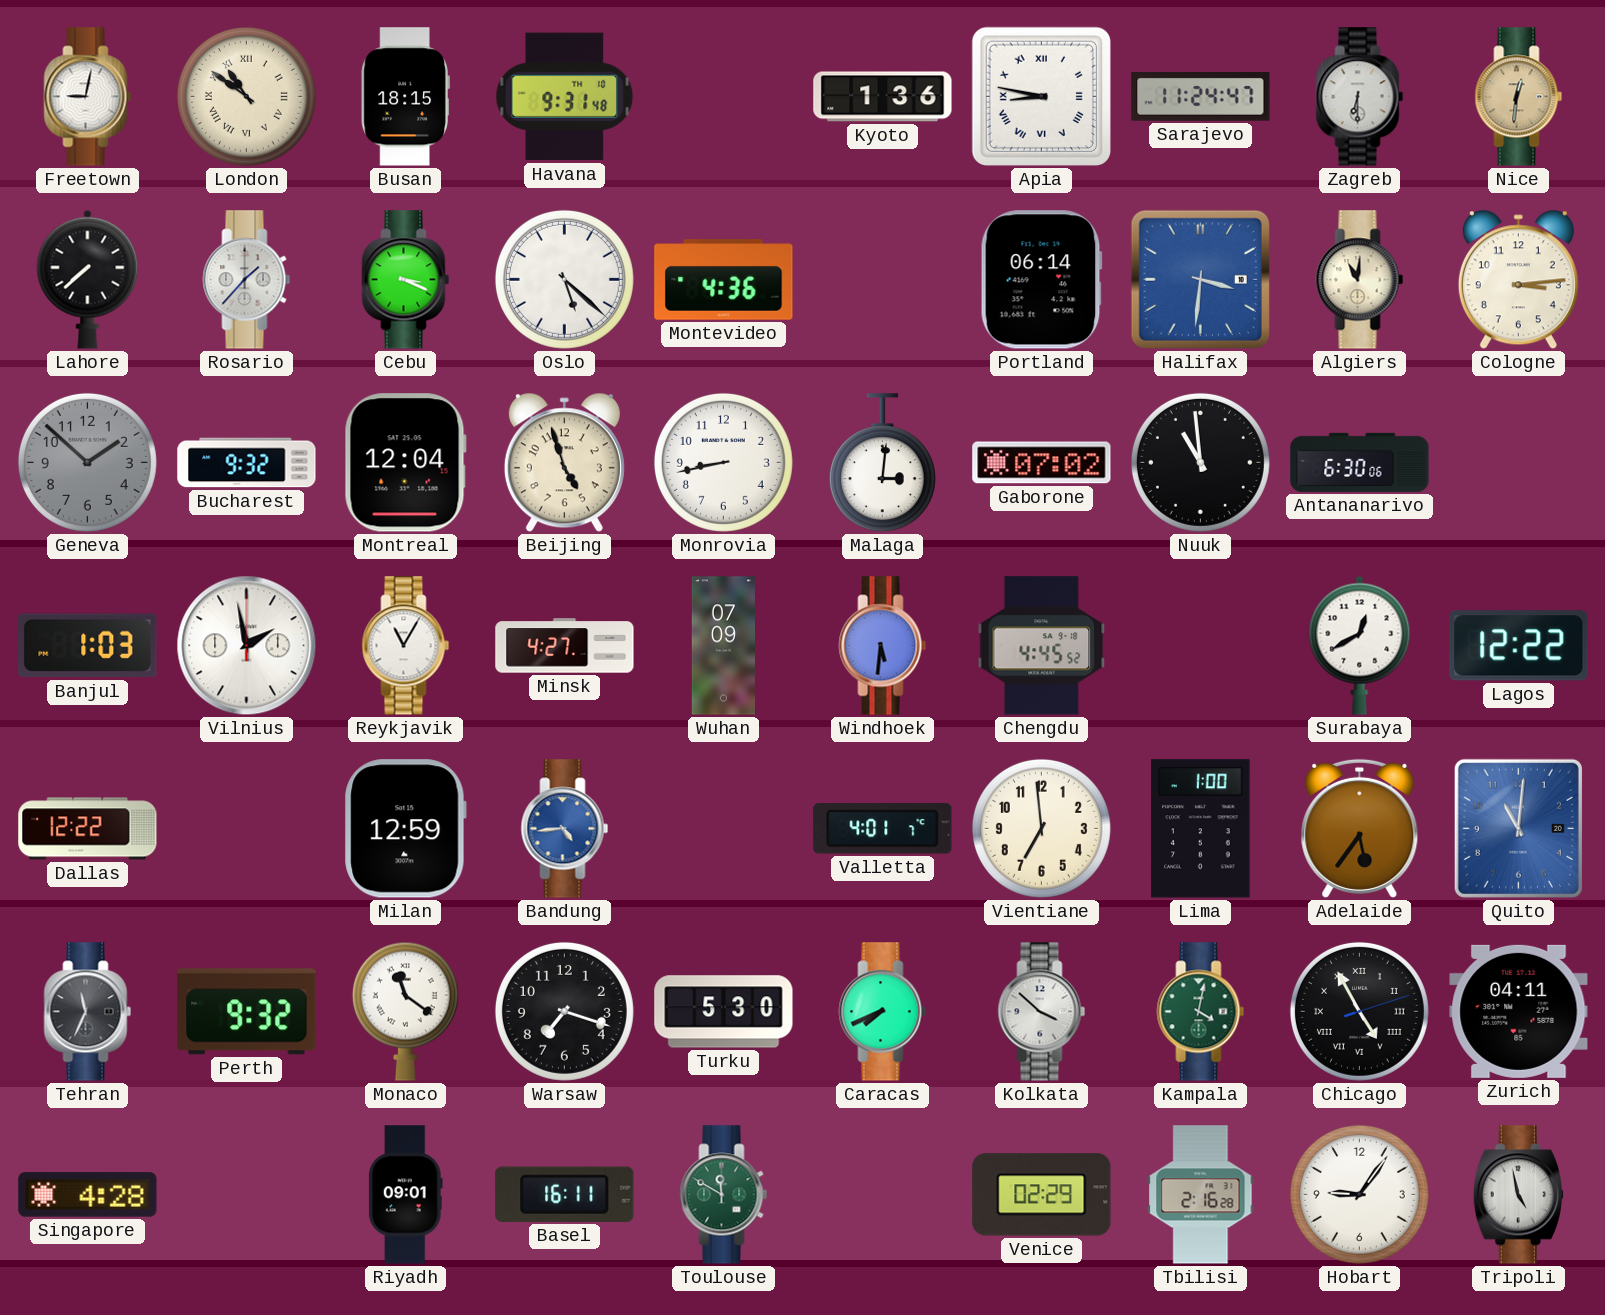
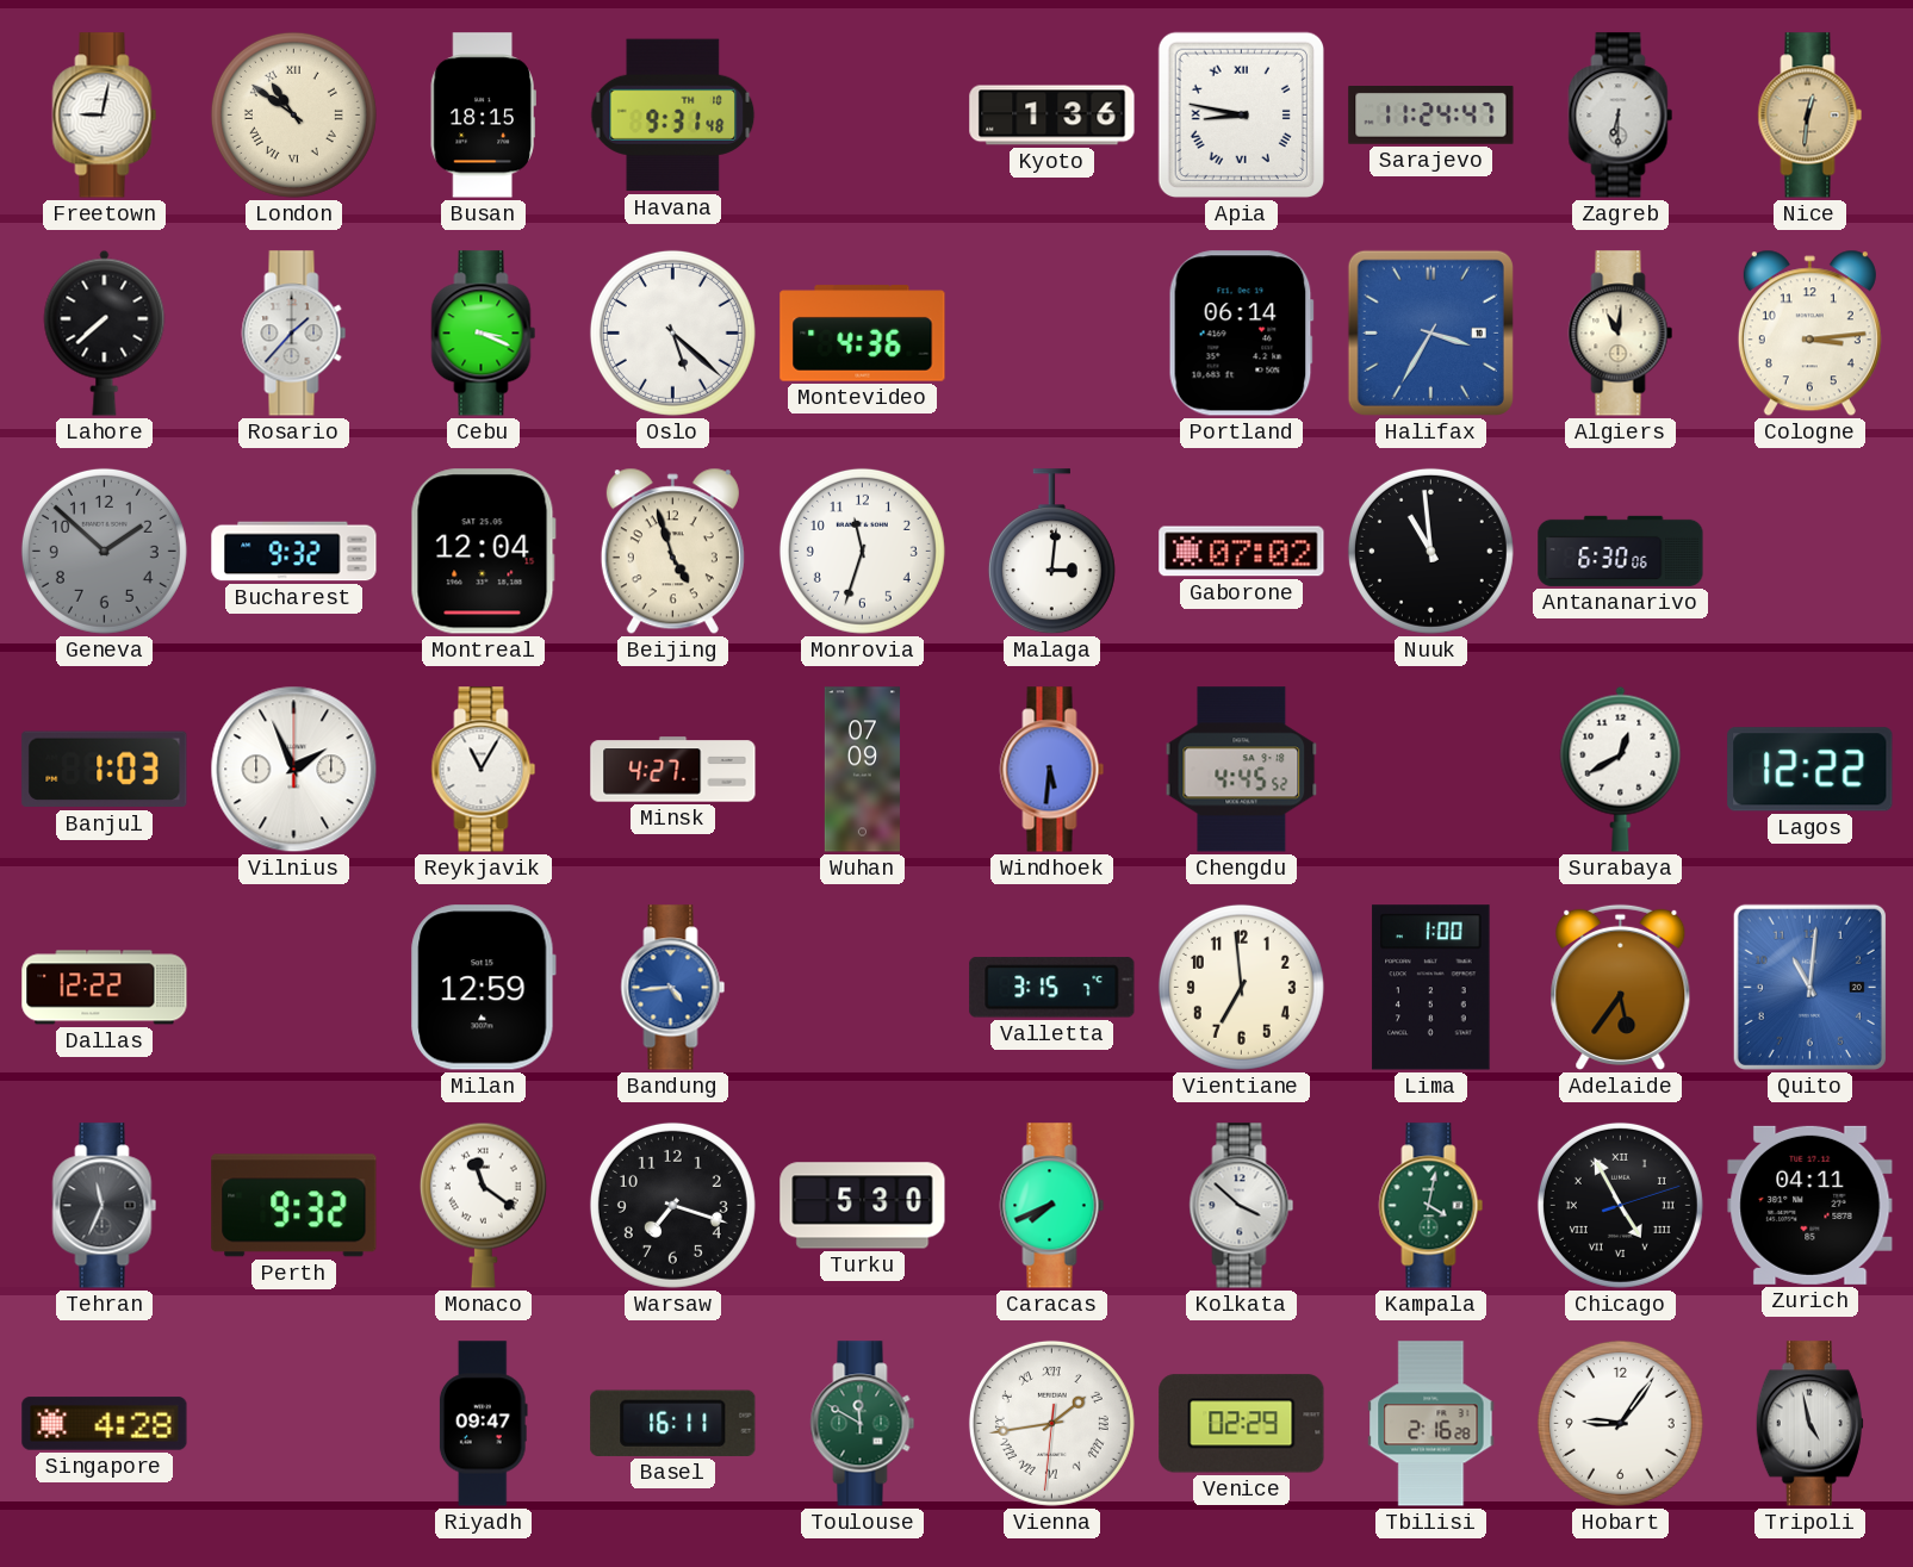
Halifax: 3:31 -> 3:35
Monrovia: 8:43 -> 11:33
Vilnius: 1:58 -> 1:56
Valletta: 4:01 -> 3:15
Riyadh: 09:01 -> 09:47
Vienna: none -> 1:43
